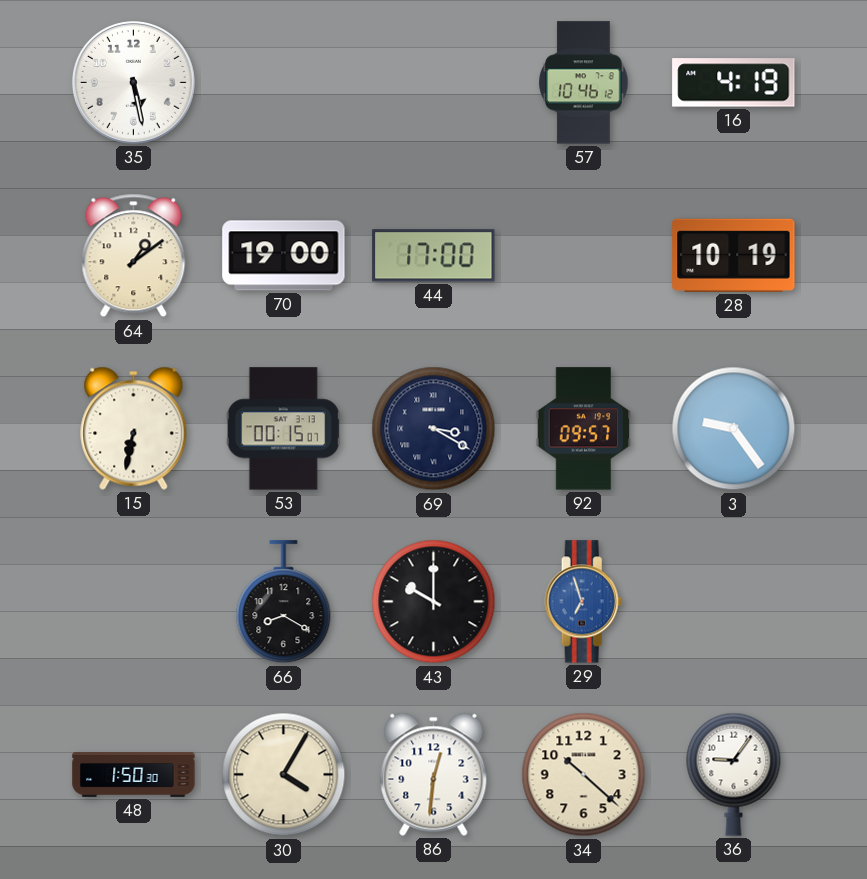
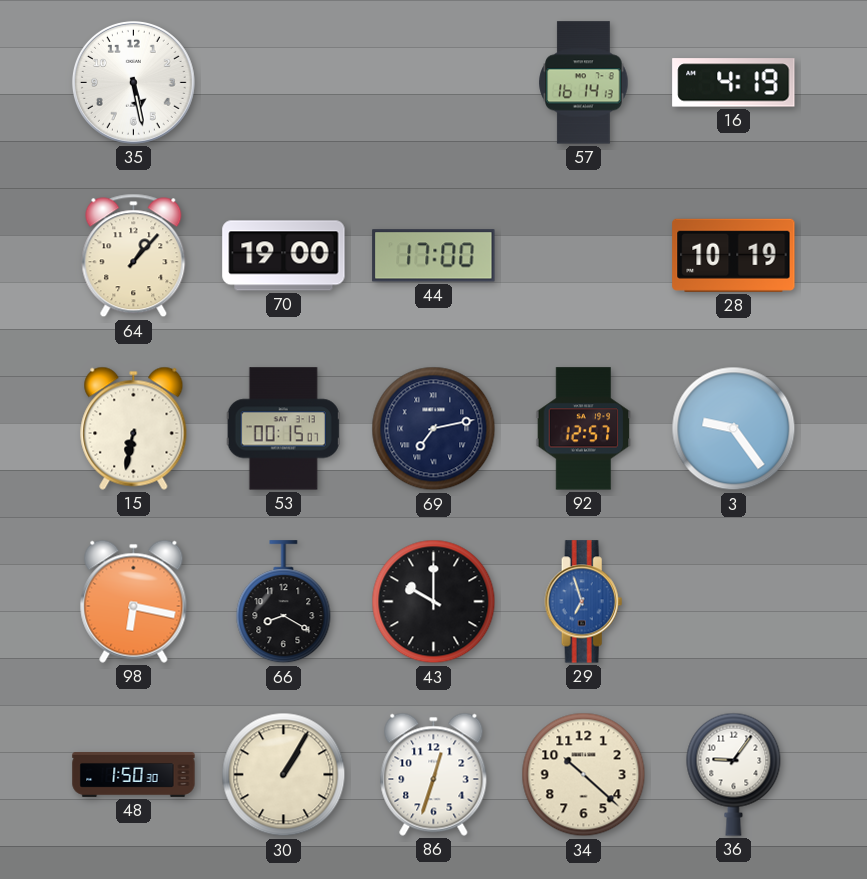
57: 10:46 -> 16:14
64: 1:09 -> 1:07
69: 3:20 -> 7:13
92: 09:57 -> 12:57
98: none -> 6:17
30: 4:05 -> 1:05
86: 12:31 -> 12:33
